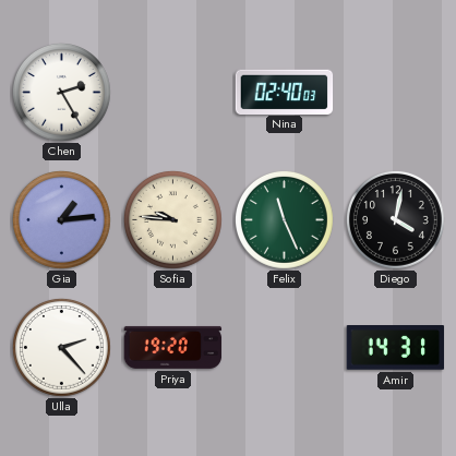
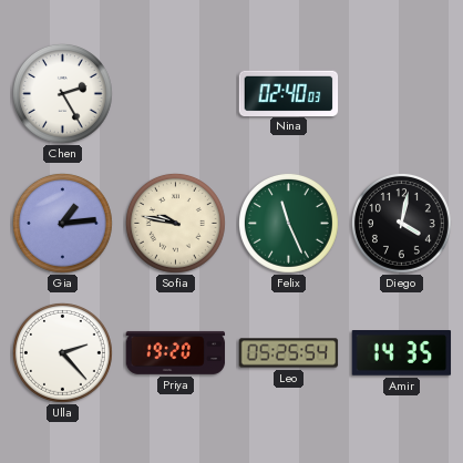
Sofia: 9:46 -> 9:47
Leo: none -> 05:25
Amir: 14:31 -> 14:35
